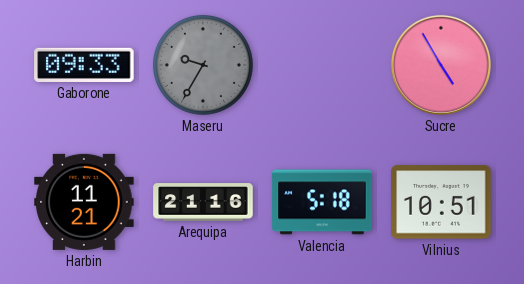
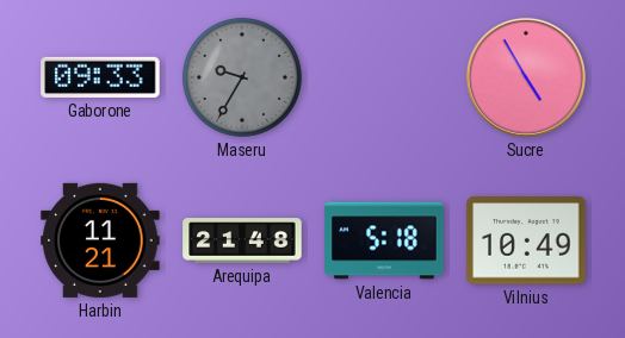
Arequipa: 21:16 -> 21:48
Vilnius: 10:51 -> 10:49
